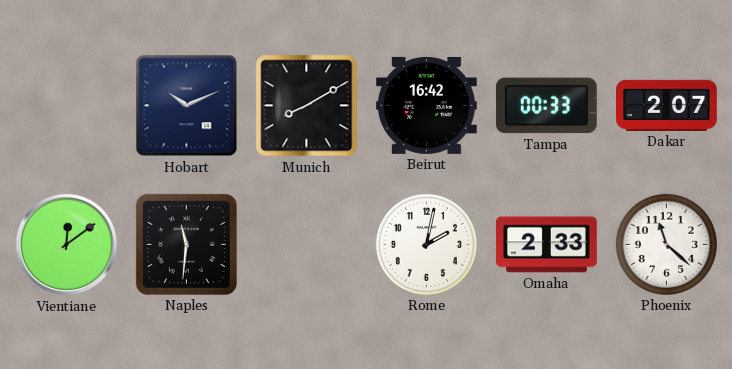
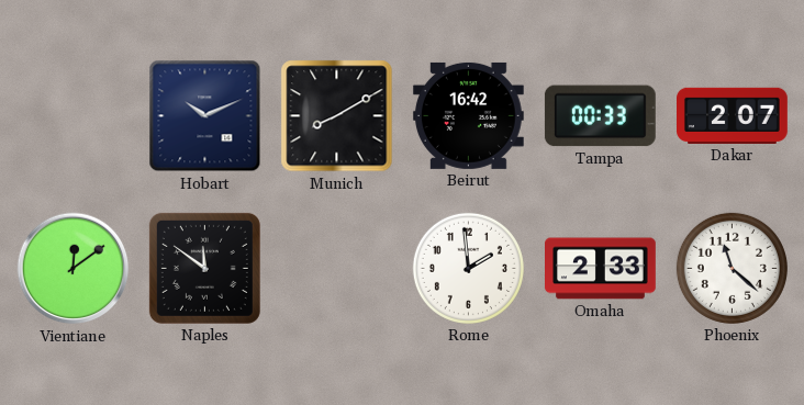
Naples: 11:31 -> 11:51
Rome: 2:02 -> 1:59
